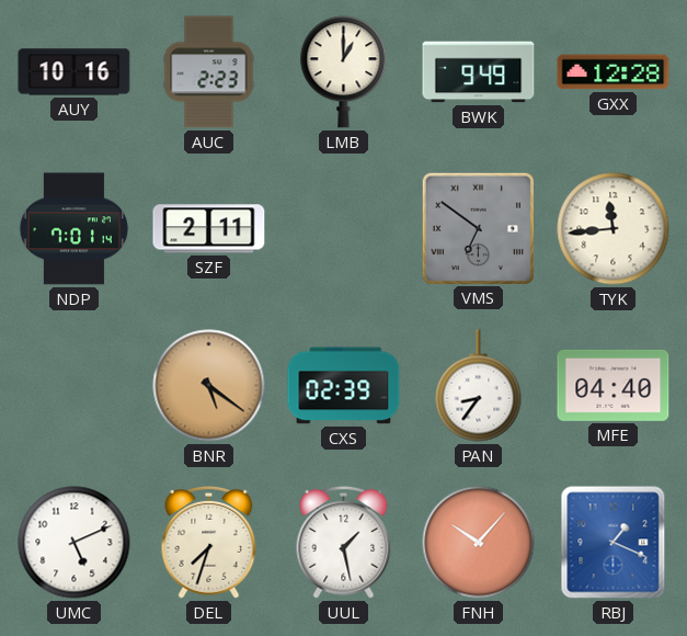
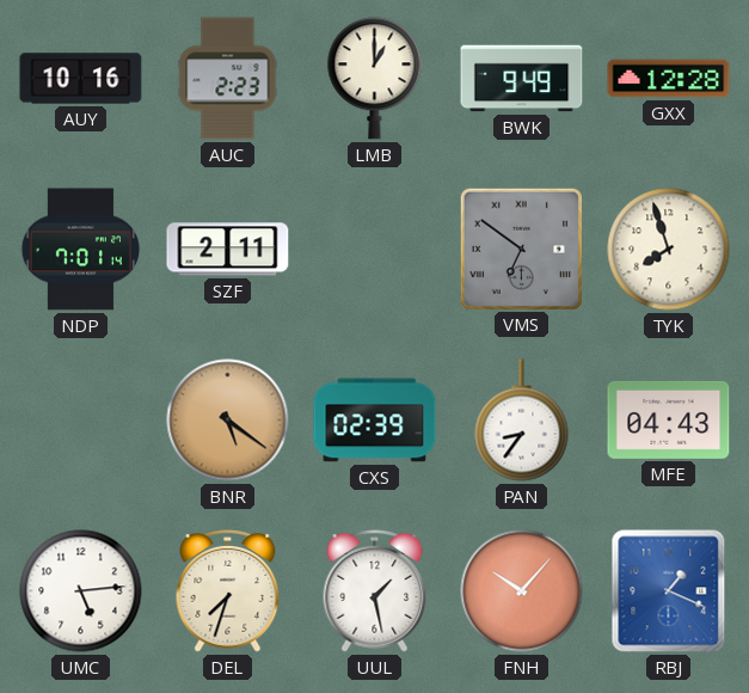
TYK: 11:44 -> 7:57
MFE: 04:40 -> 04:43
UMC: 5:11 -> 5:14
